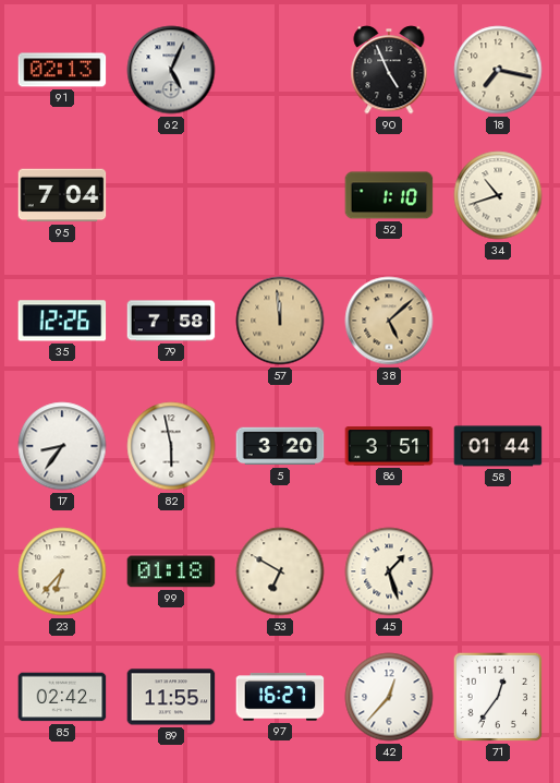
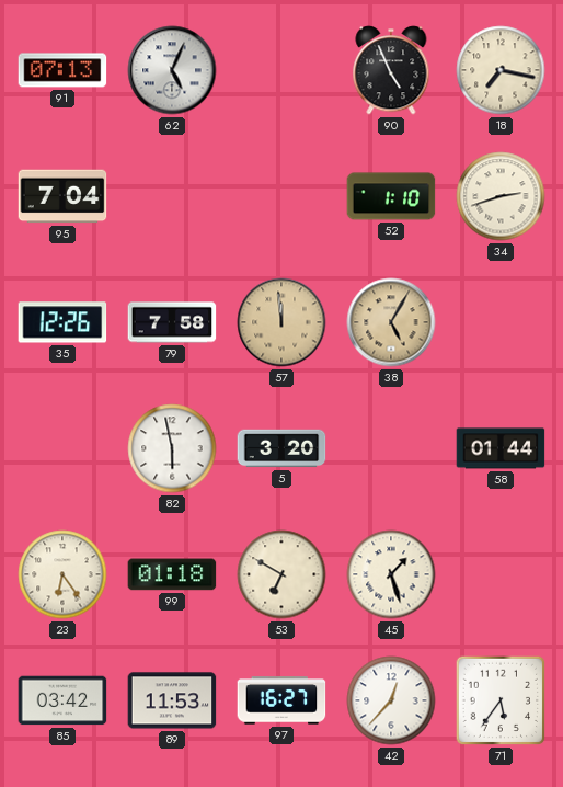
91: 02:13 -> 07:13
34: 10:42 -> 2:42
38: 5:08 -> 5:05
17: 8:36 -> none
86: 3:51 -> none
23: 6:37 -> 6:24
85: 02:42 -> 03:42
89: 11:55 -> 11:53
71: 12:36 -> 5:36
